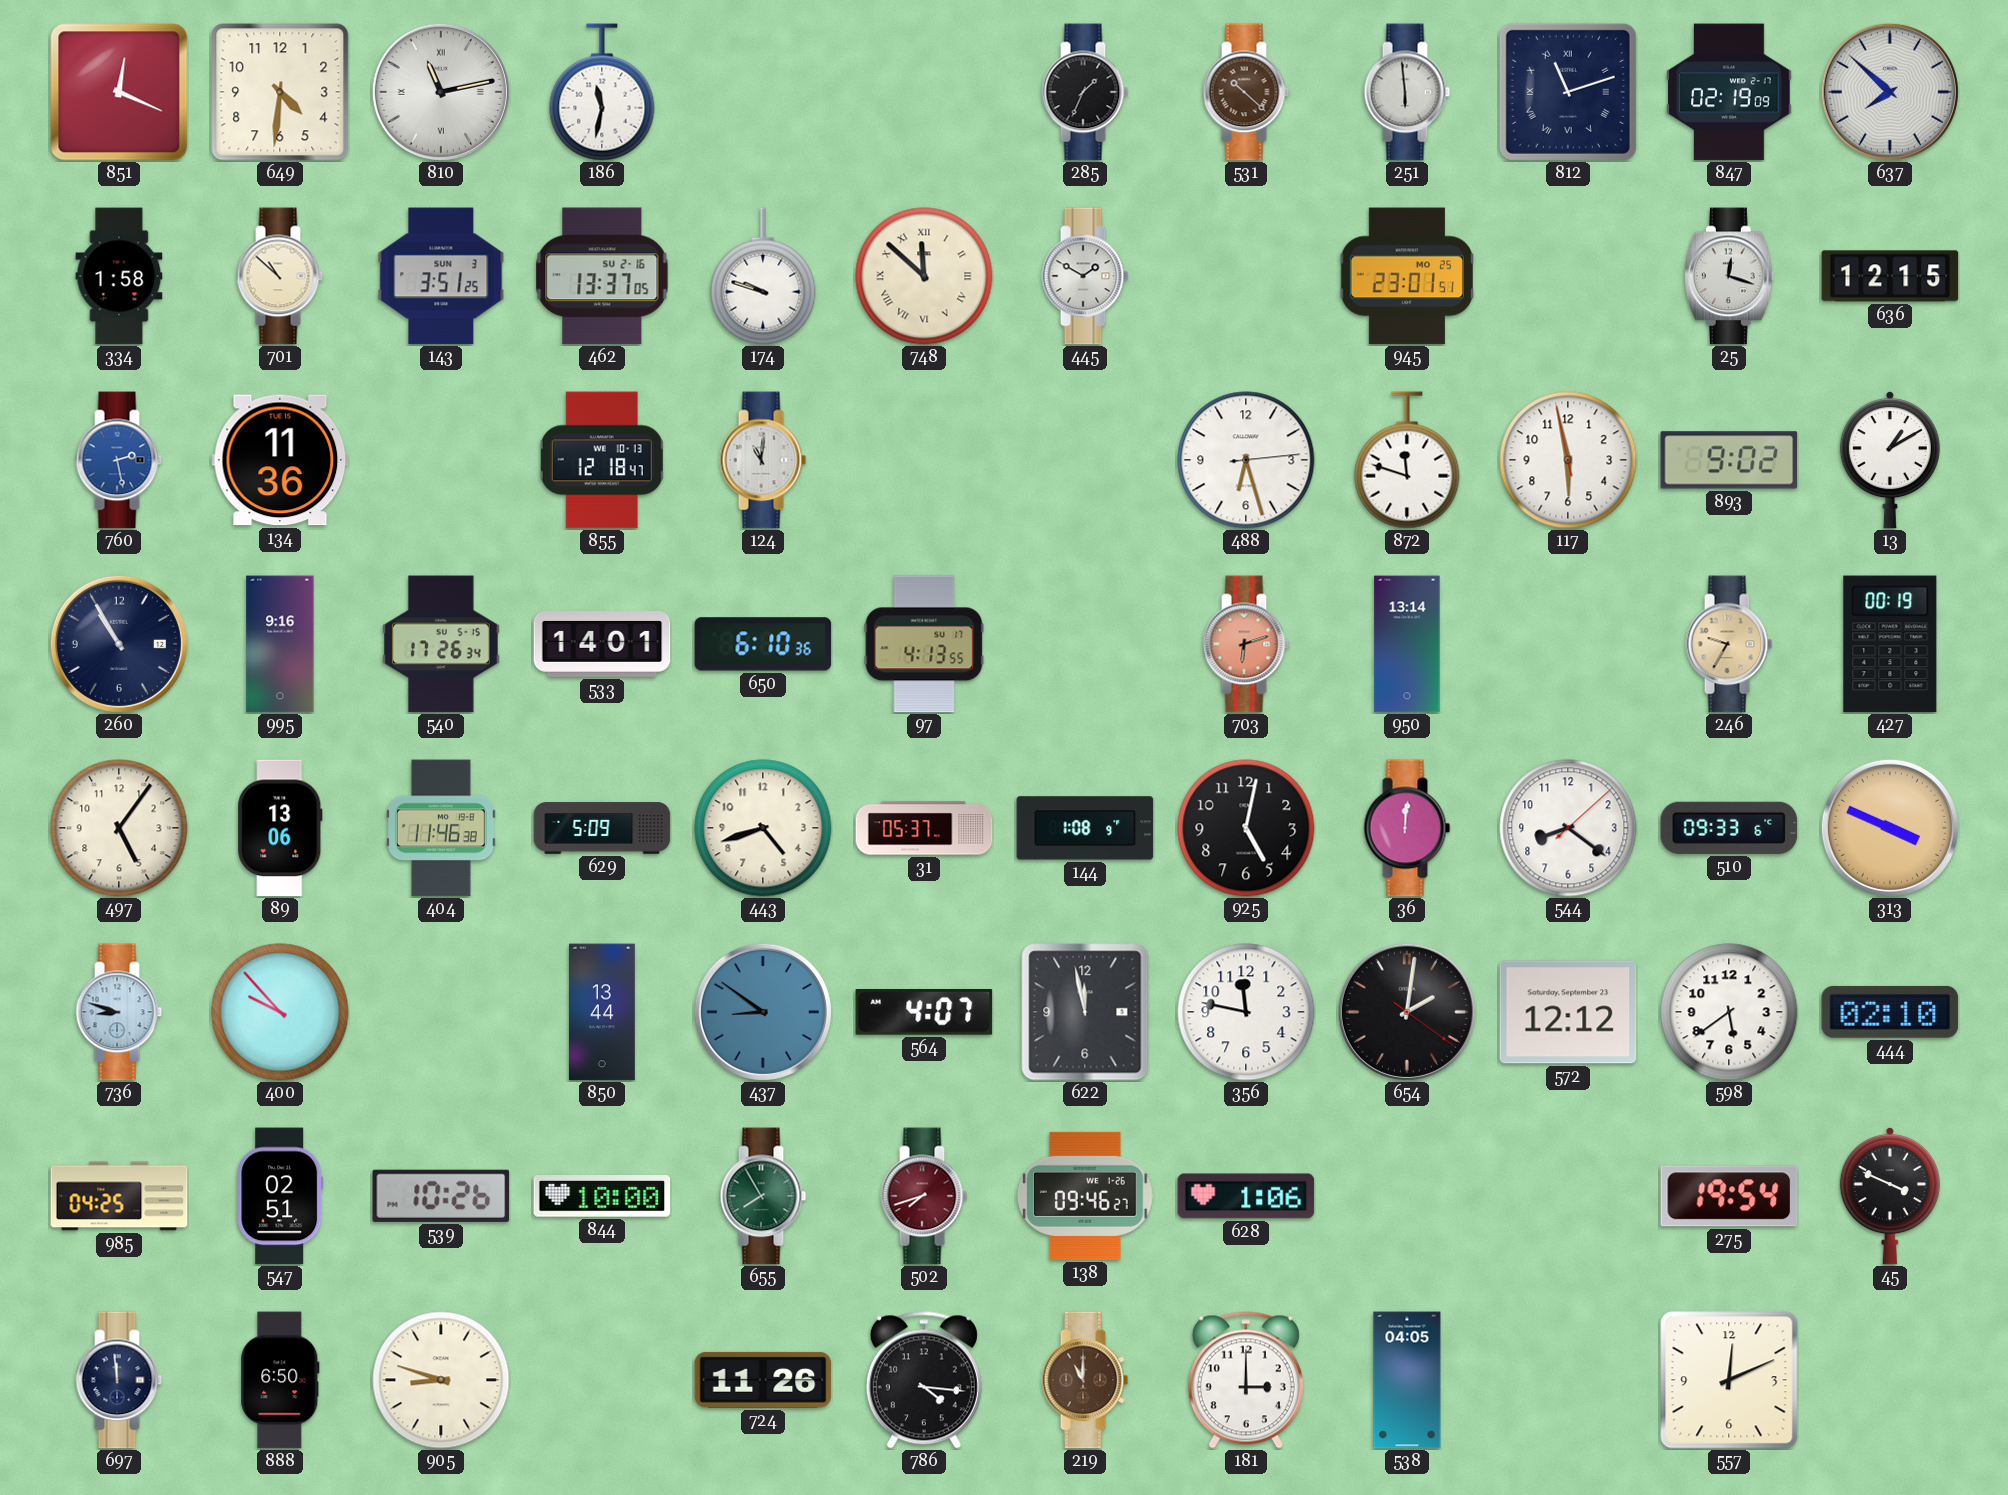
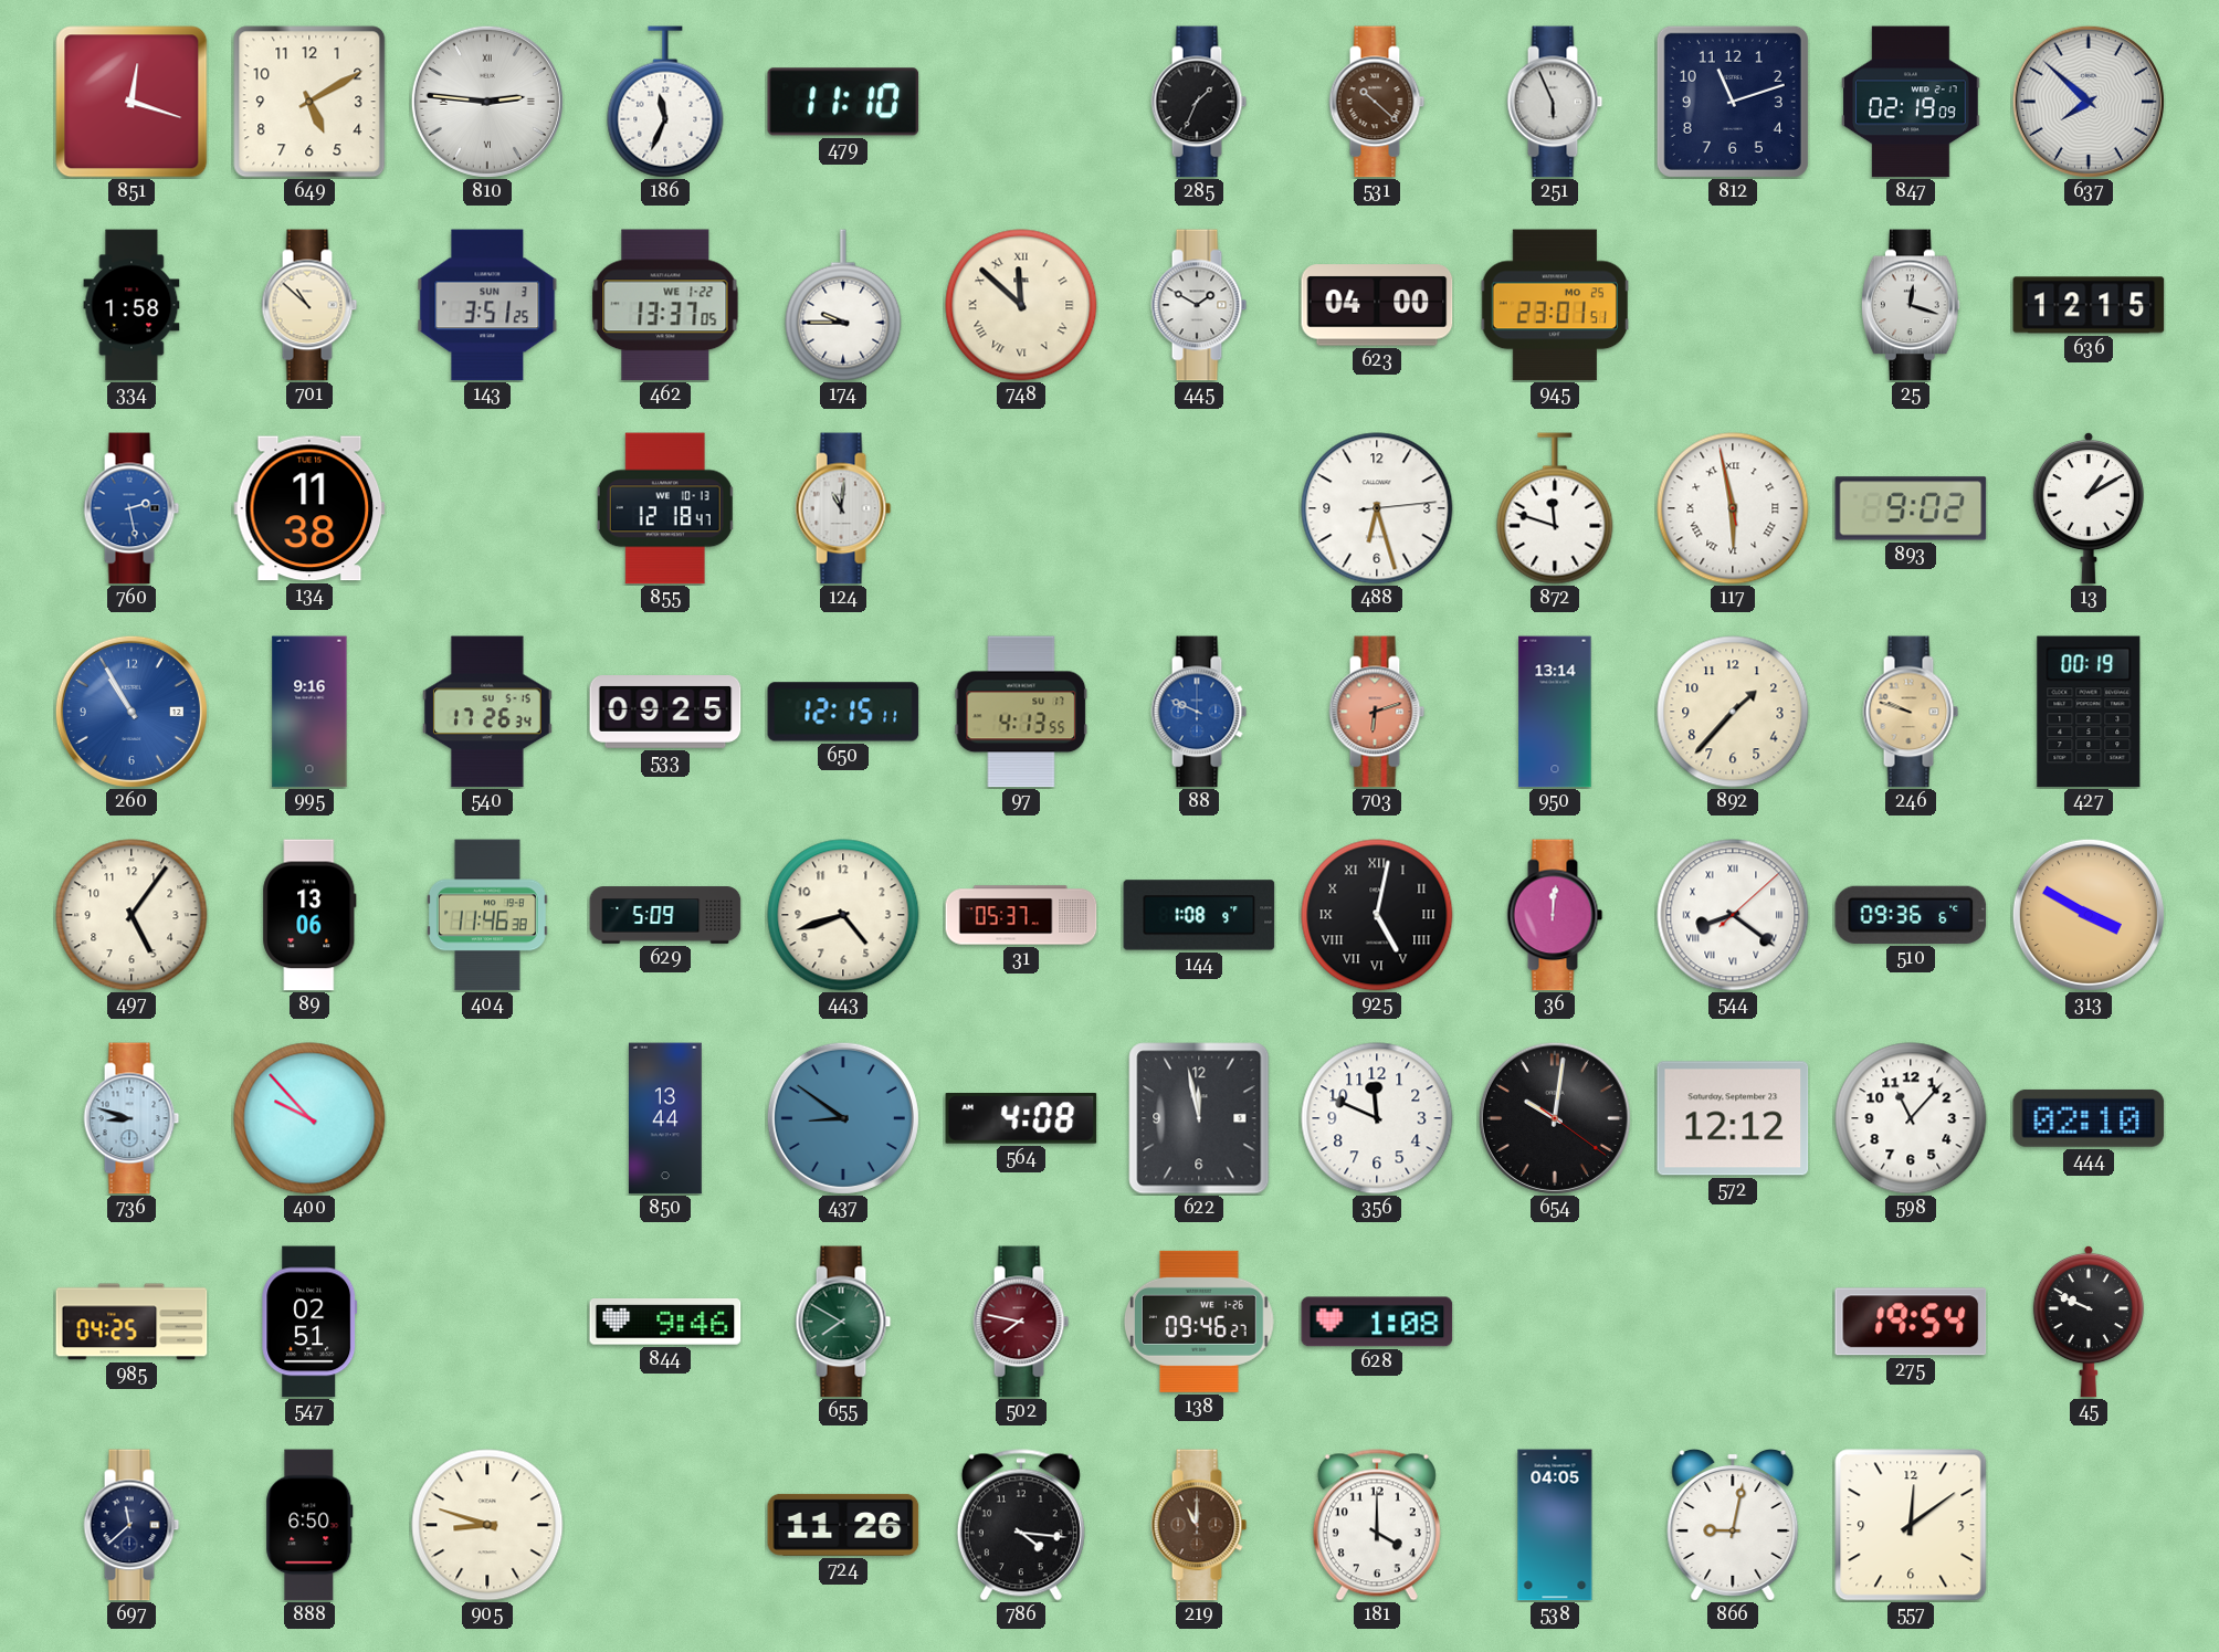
851: 12:19 -> 12:18
649: 4:31 -> 5:10
810: 11:13 -> 2:46
186: 11:32 -> 11:34
479: none -> 11:10
251: 5:59 -> 5:56
812 numerals: Roman -> Arabic
462 date: SU 2-16 -> WE 1-22
174: 9:48 -> 9:45
623: none -> 04:00
134: 11:36 -> 11:38
117 numerals: Arabic -> Roman
260 dial: navy -> blue
533: 14:01 -> 09:25
650: 6:10 -> 12:15
88: none -> 9:49
892: none -> 1:37
246: 9:35 -> 9:48
925 numerals: Arabic -> Roman
544 numerals: Arabic -> Roman
510: 09:33 -> 09:36
313: 3:49 -> 3:50
564: 4:07 -> 4:08
356: 11:47 -> 11:49
654: 2:01 -> 10:01
598: 5:39 -> 11:07
539: 10:26 -> none
844: 10:00 -> 9:46
655: 7:55 -> 7:50
502: 7:42 -> 7:47
628: 1:06 -> 1:08
45: 3:49 -> 9:49
697: 11:59 -> 11:38
181: 3:00 -> 4:00
866: none -> 9:02
557: 12:11 -> 12:09
